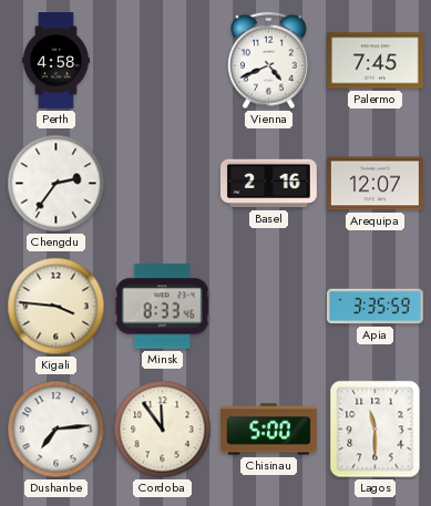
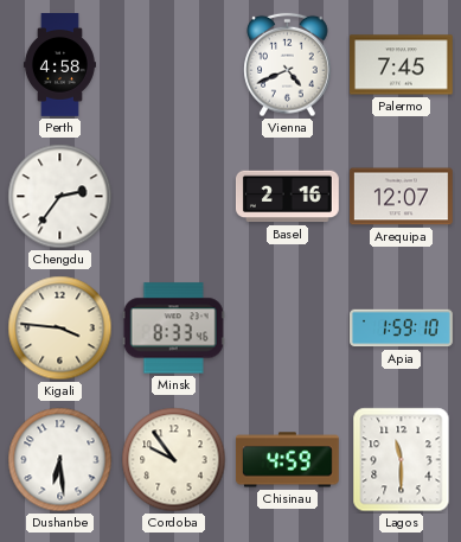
Apia: 3:35 -> 1:59
Dushanbe: 7:14 -> 6:29
Cordoba: 11:54 -> 9:54
Chisinau: 5:00 -> 4:59
